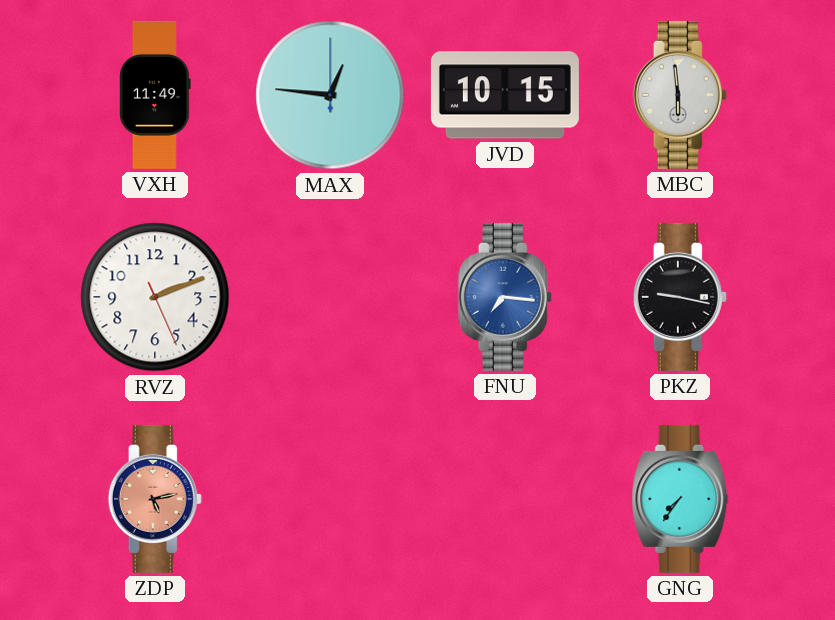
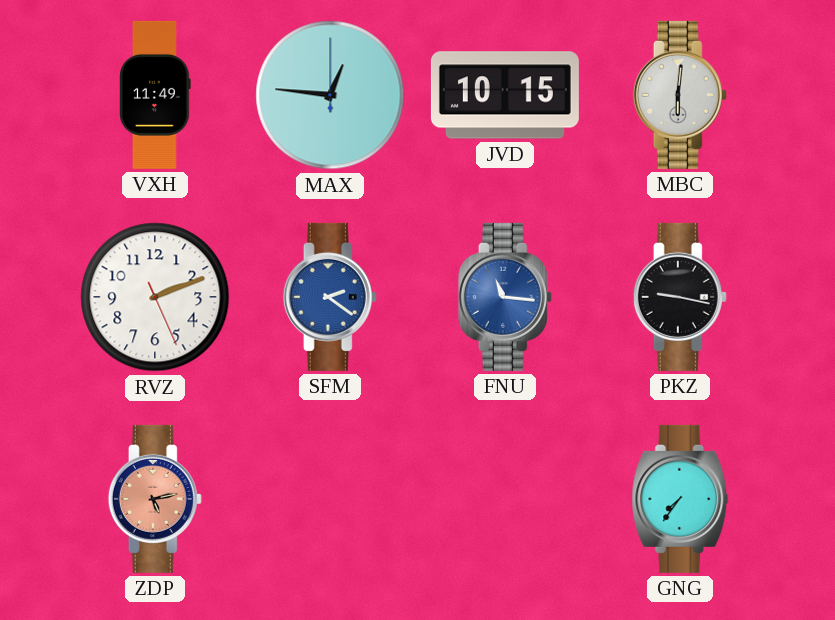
MBC: 5:59 -> 6:01
SFM: none -> 2:21
FNU: 7:16 -> 11:16
